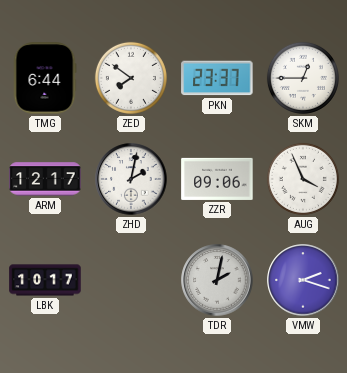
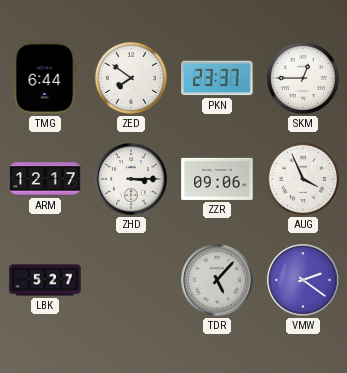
ZHD: 2:02 -> 3:15
LBK: 10:17 -> 5:27
TDR: 2:02 -> 5:07
VMW: 2:18 -> 2:21
